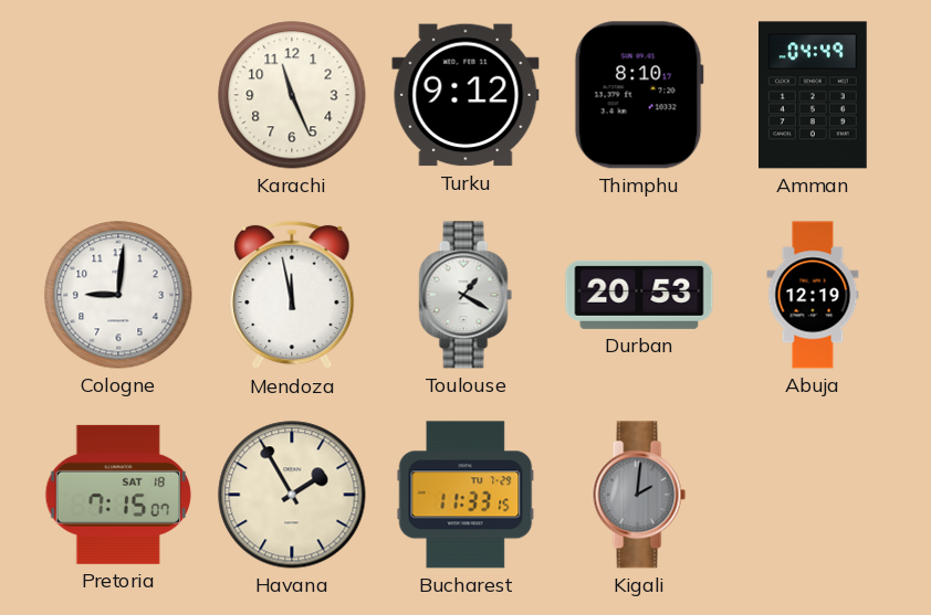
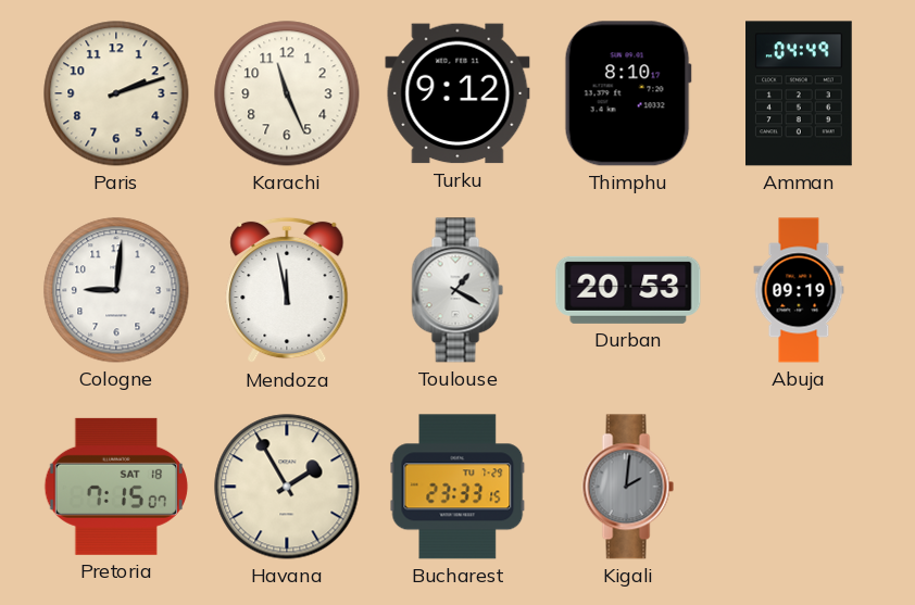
Paris: none -> 2:12
Abuja: 12:19 -> 09:19
Bucharest: 11:33 -> 23:33
